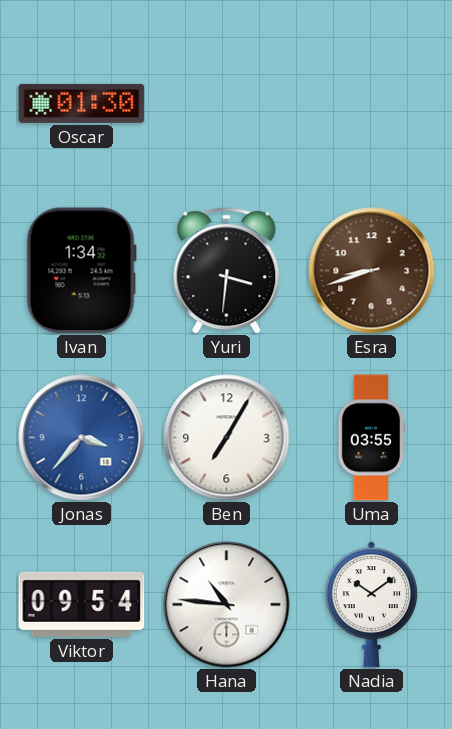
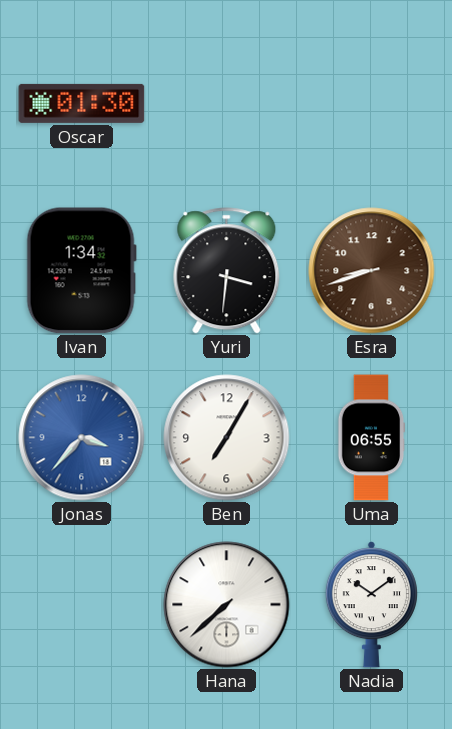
Uma: 03:55 -> 06:55
Viktor: 09:54 -> none
Hana: 10:46 -> 7:38
